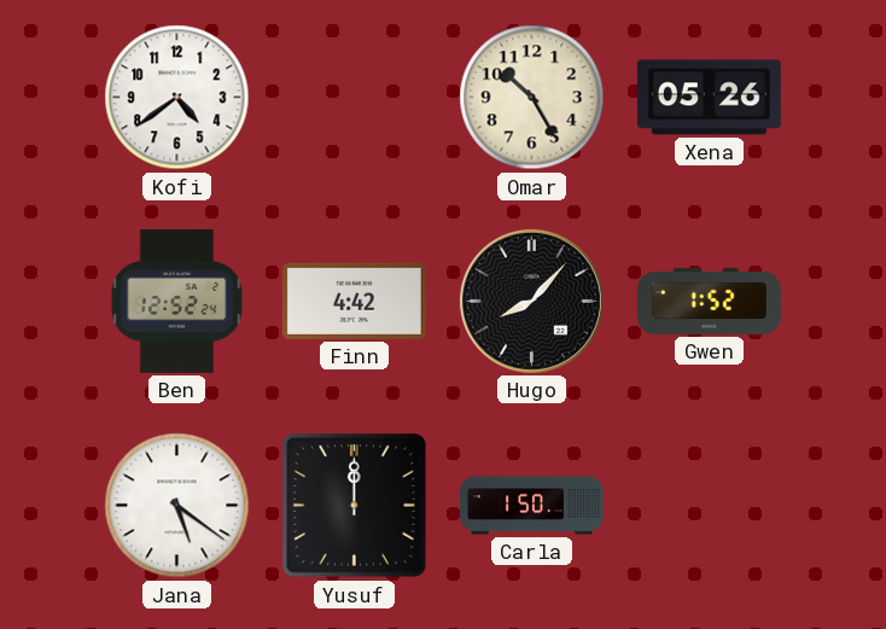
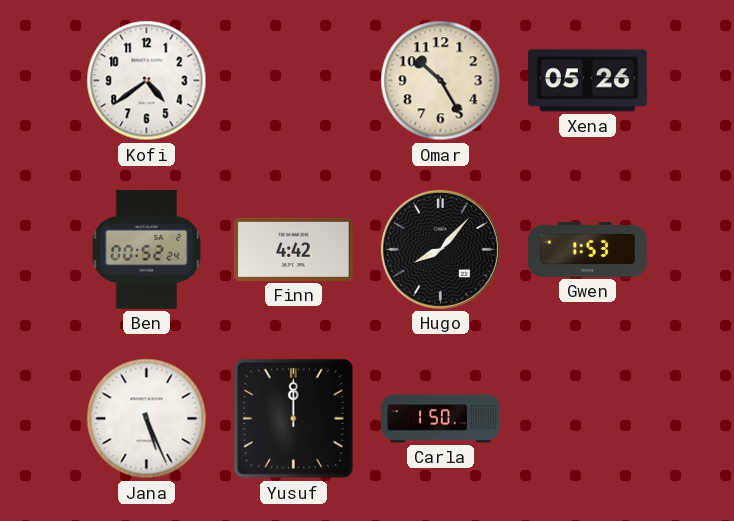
Ben: 12:52 -> 00:52
Gwen: 1:52 -> 1:53
Jana: 5:21 -> 5:26
